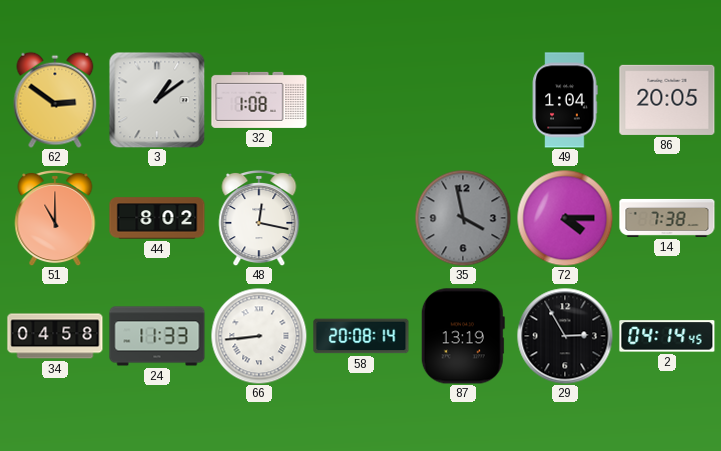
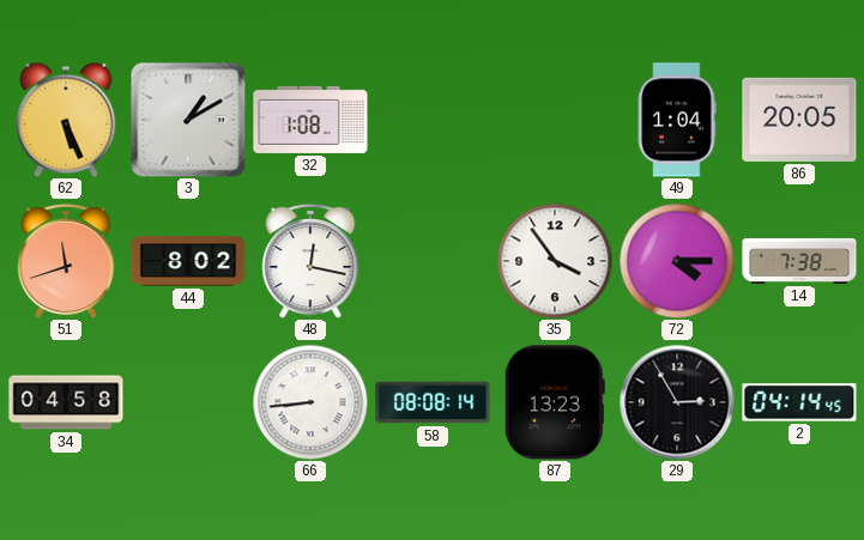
62: 2:51 -> 5:26
3: 1:09 -> 1:10
51: 11:00 -> 11:42
35: 3:58 -> 3:54
35 dial: grey -> white
24: 11:33 -> none
58: 20:08 -> 08:08
87: 13:19 -> 13:23
